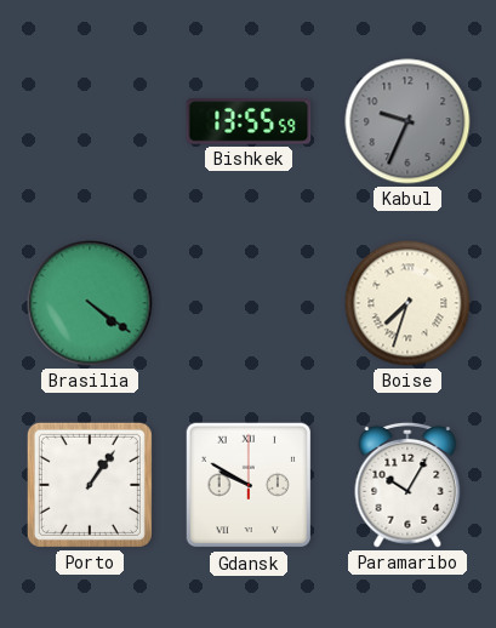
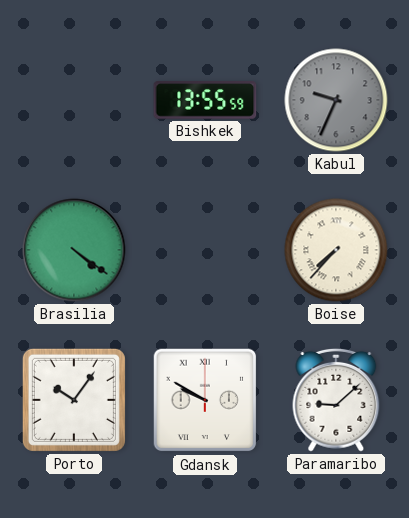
Boise: 7:33 -> 7:37
Porto: 1:06 -> 10:06
Paramaribo: 10:05 -> 9:08
